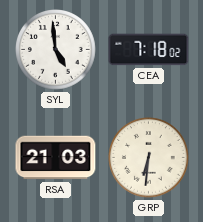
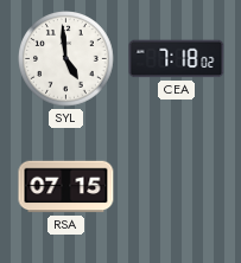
RSA: 21:03 -> 07:15
GRP: 6:31 -> none
